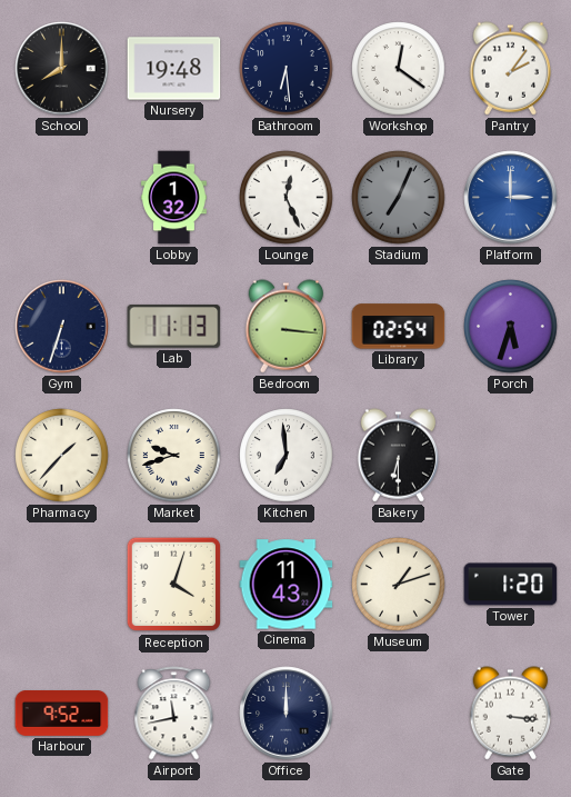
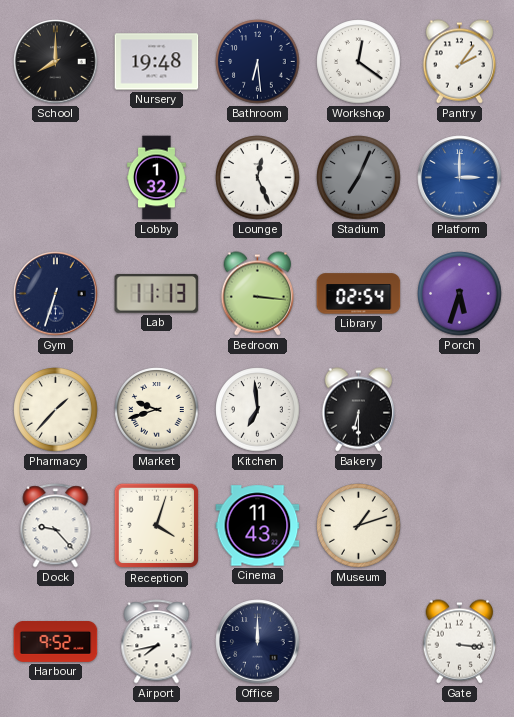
Dock: none -> 9:23
Tower: 1:20 -> none
Airport: 11:43 -> 7:43
